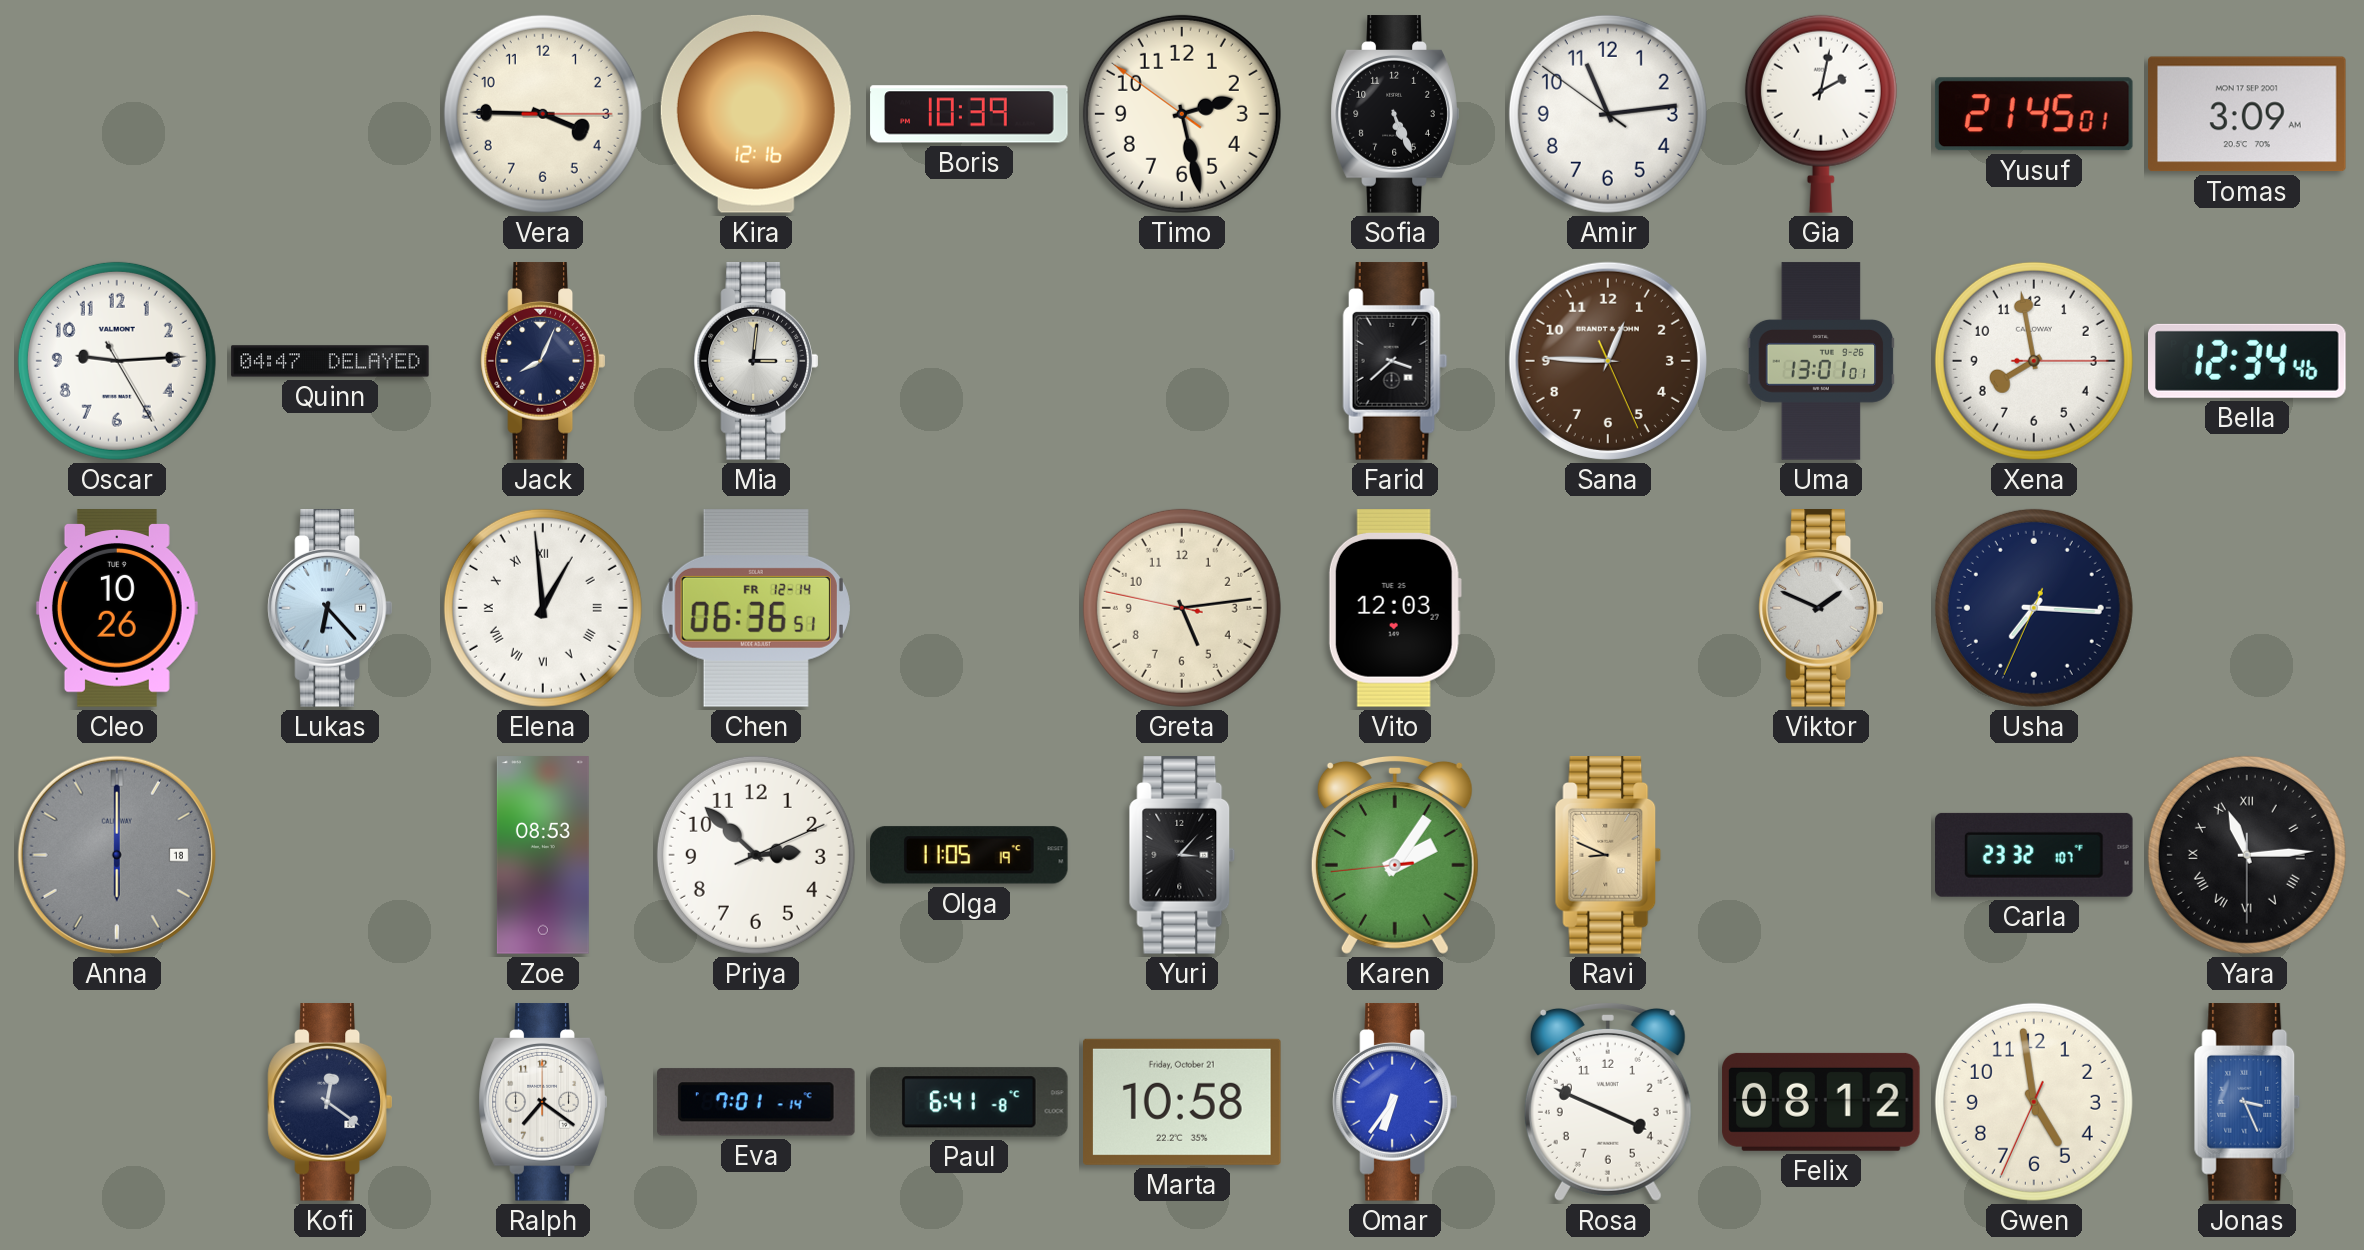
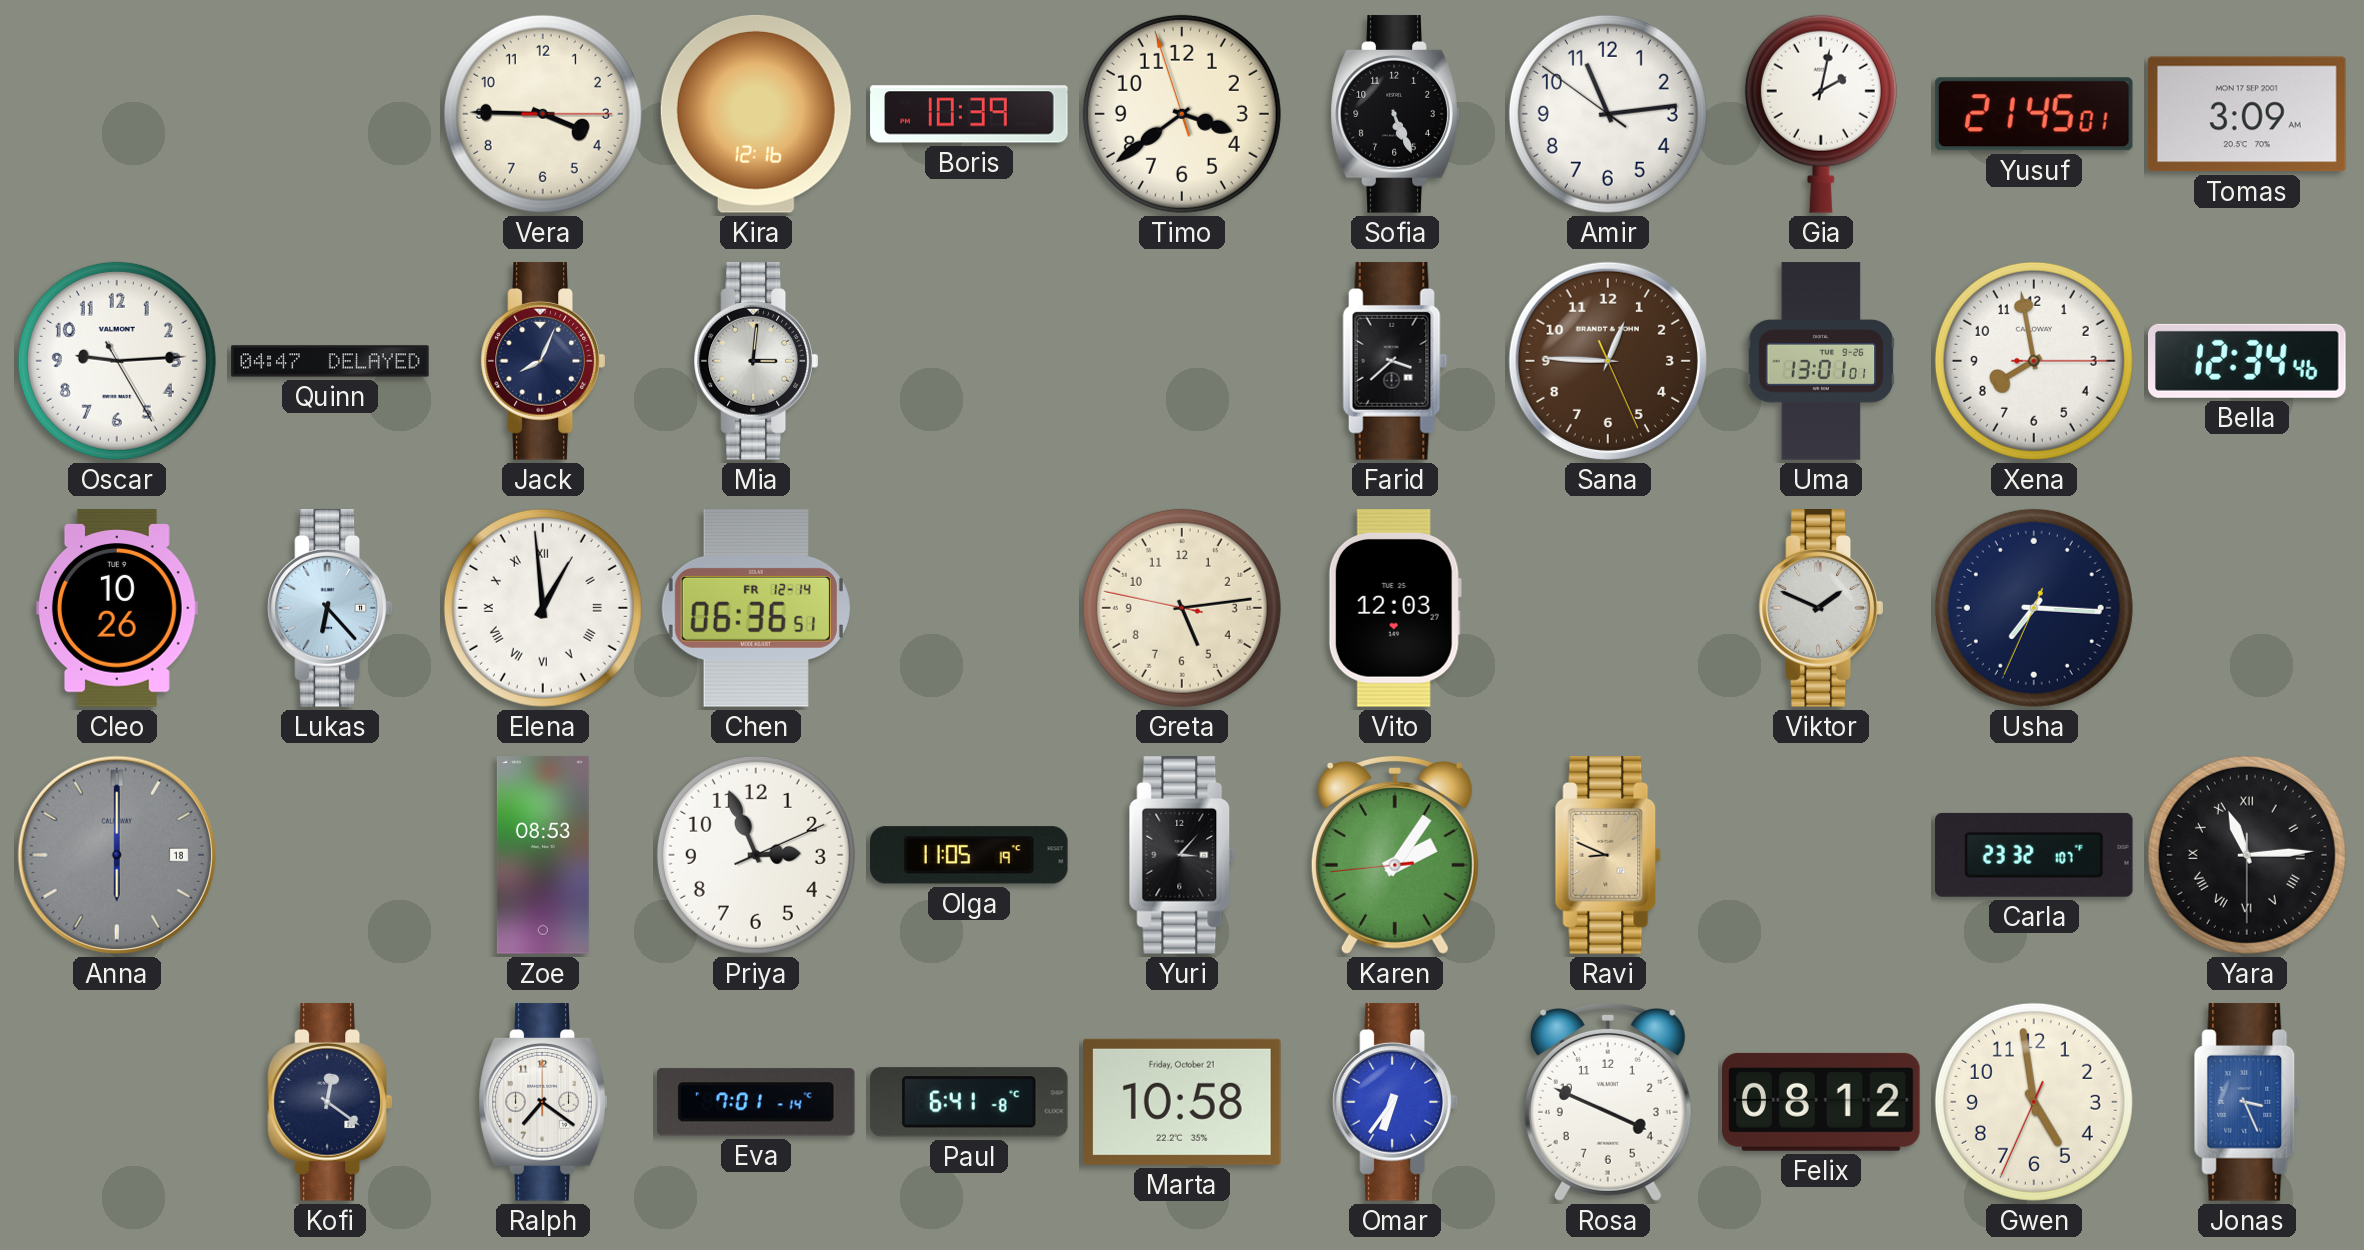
Timo: 2:27 -> 3:38
Priya: 2:52 -> 2:56
